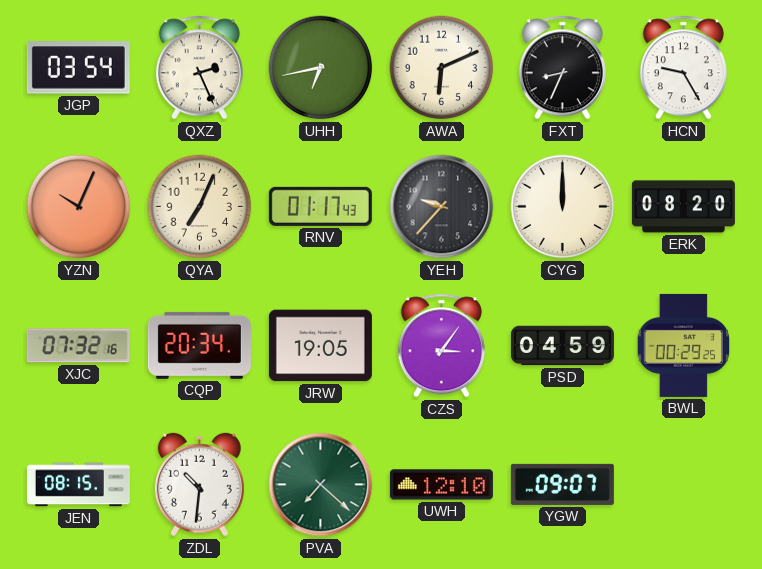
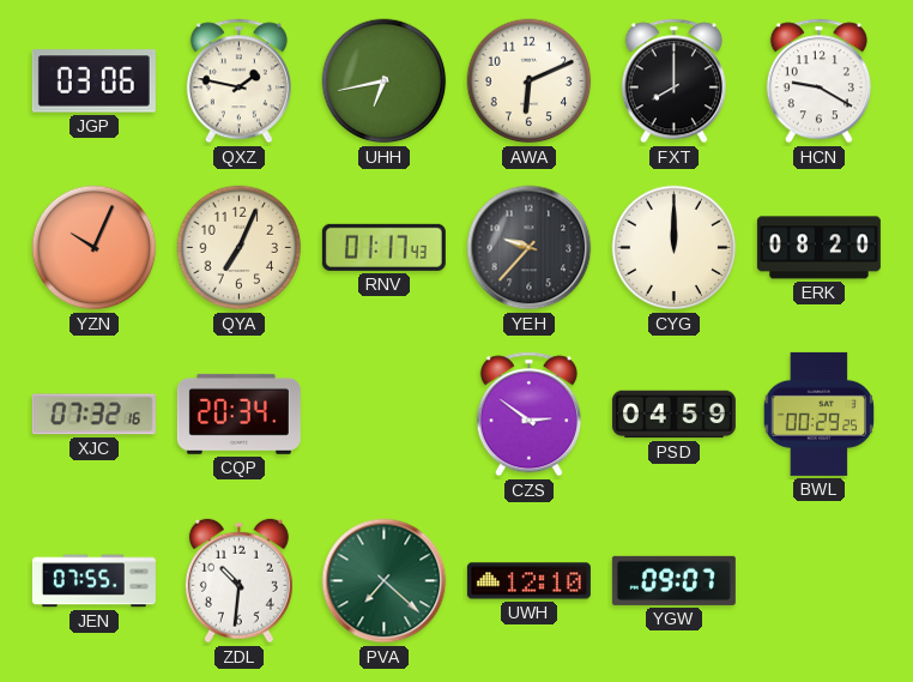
JGP: 03:54 -> 03:06
QXZ: 2:26 -> 1:47
FXT: 8:34 -> 8:00
HCN: 9:25 -> 9:20
JRW: 19:05 -> none
CZS: 3:06 -> 2:51
JEN: 08:15 -> 07:55
